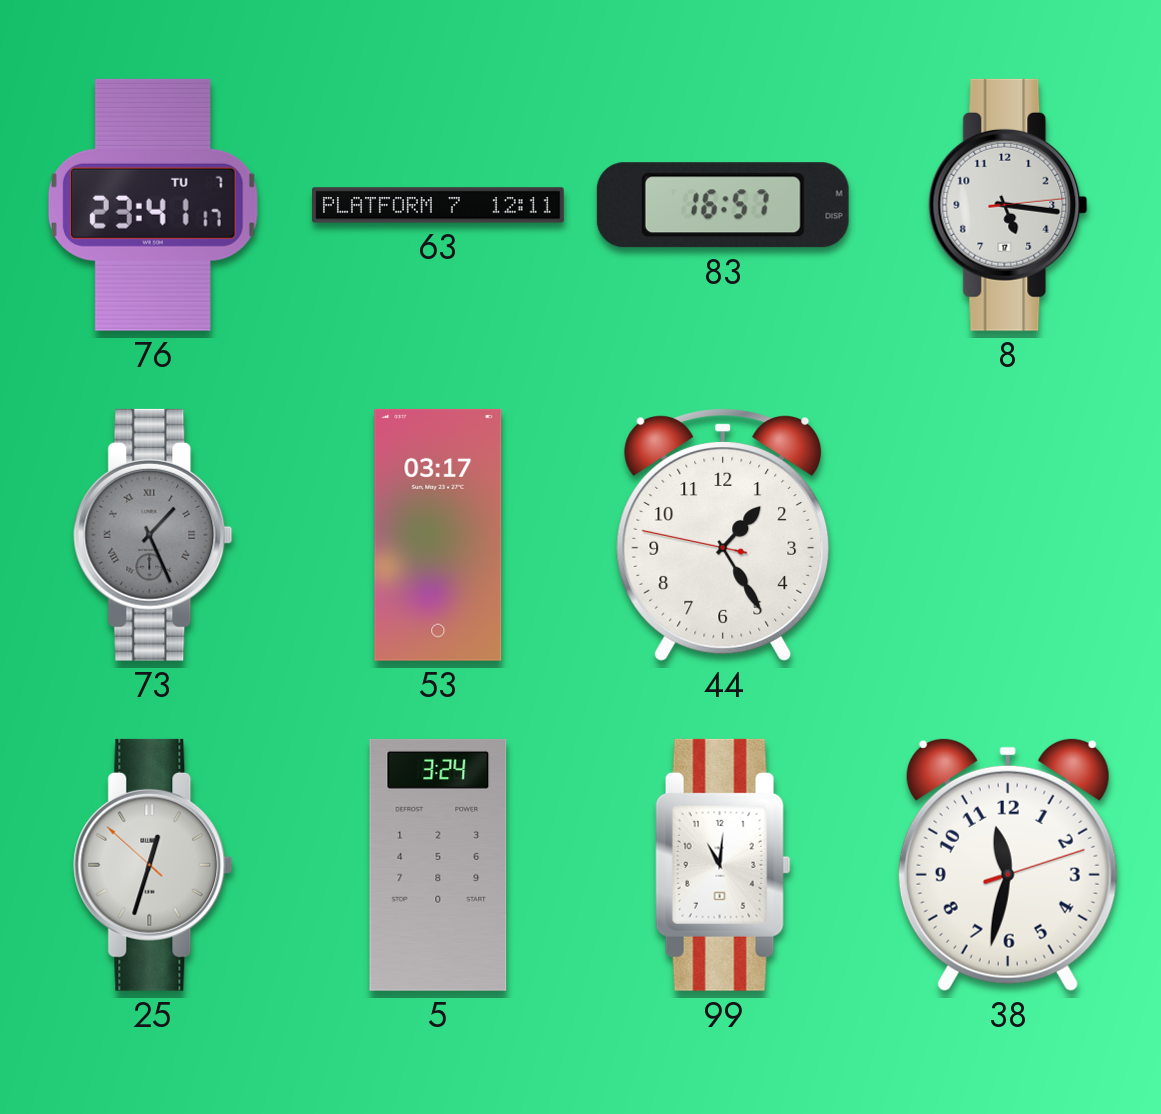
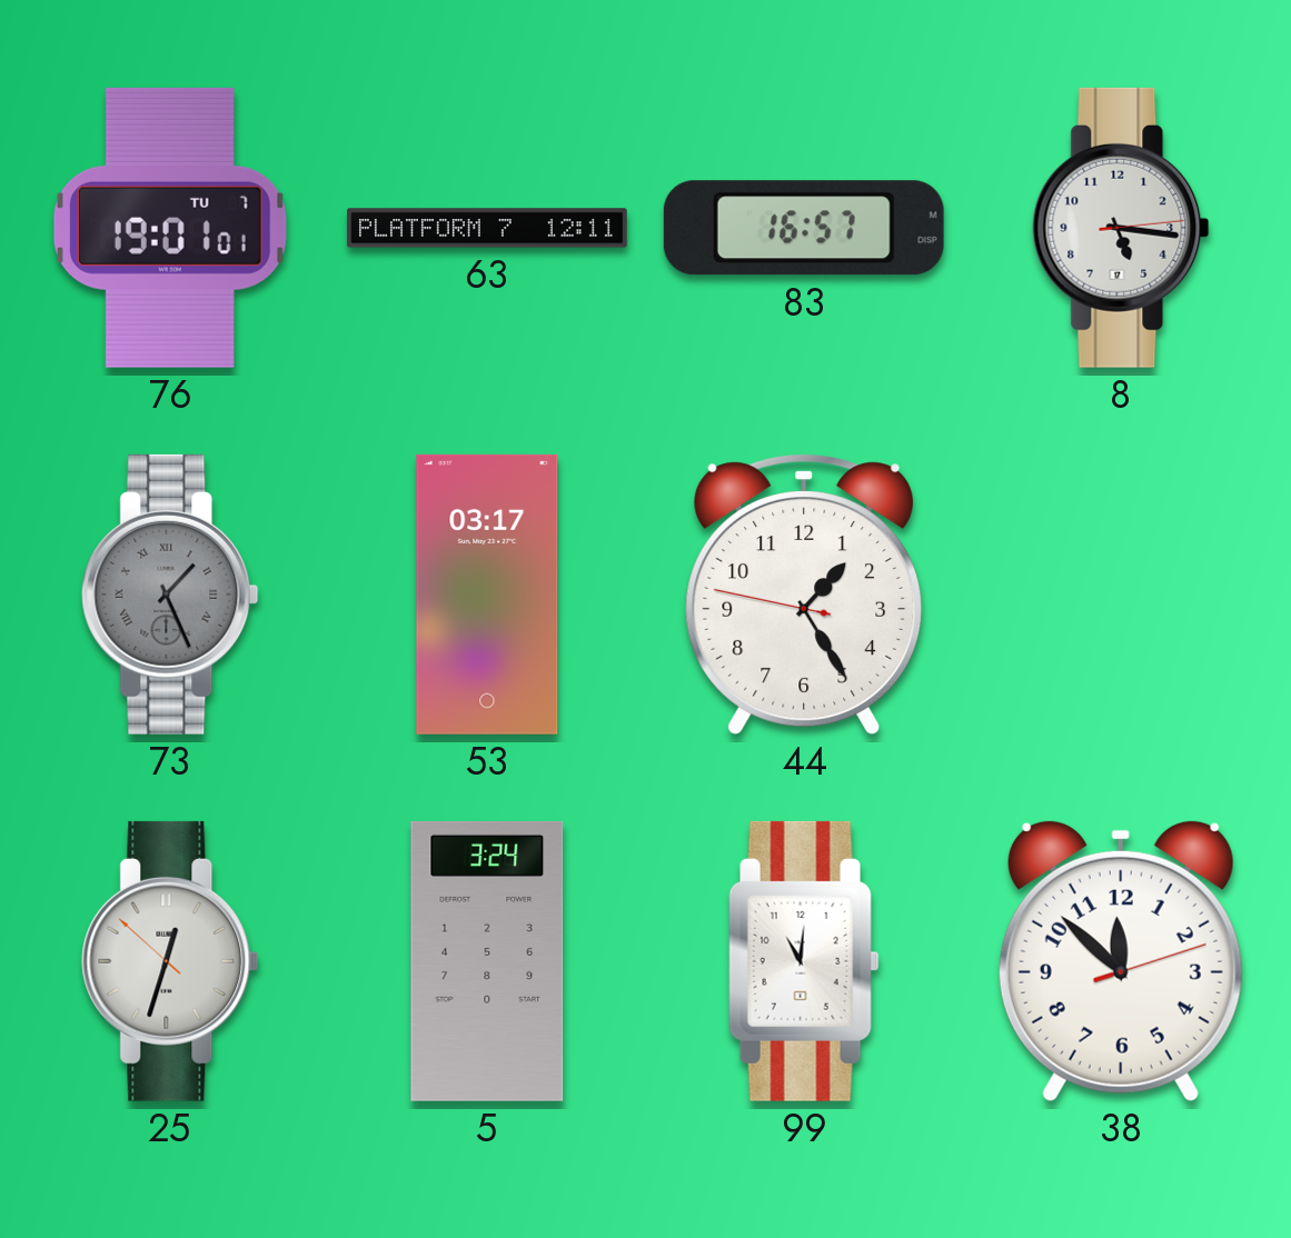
76: 23:41 -> 19:01
38: 11:32 -> 11:52
